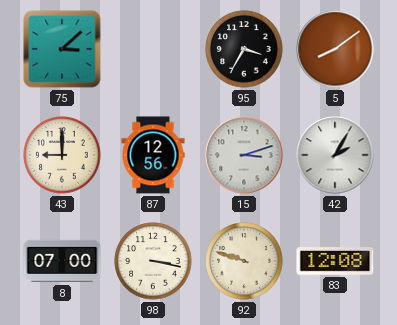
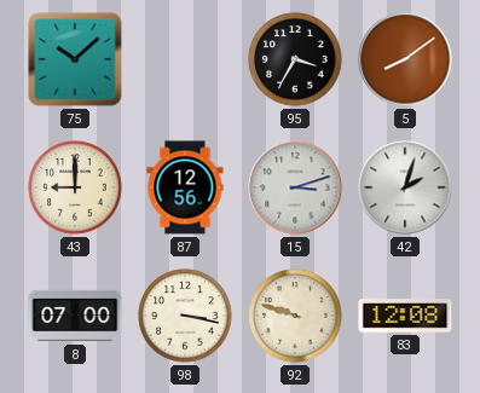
75: 3:08 -> 10:08
42: 2:05 -> 2:03
